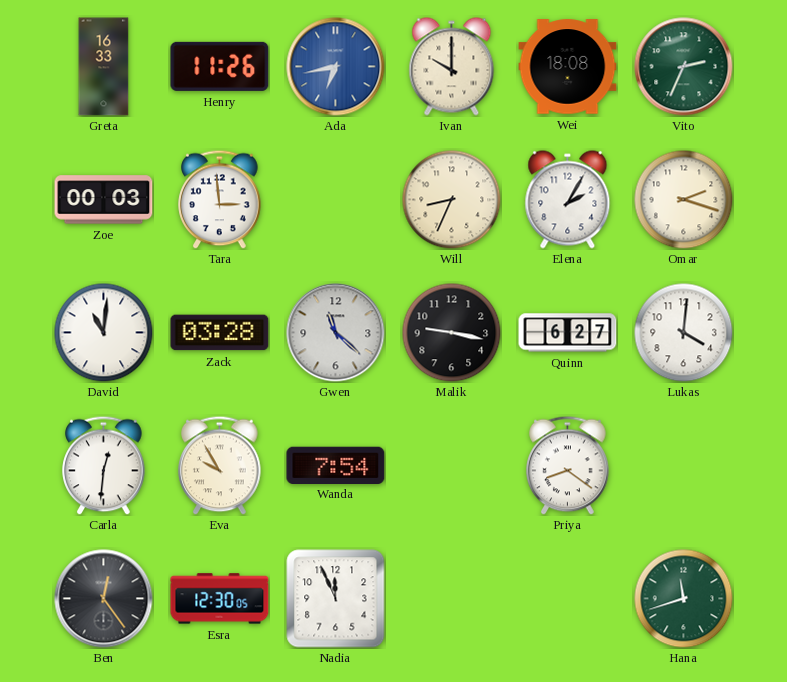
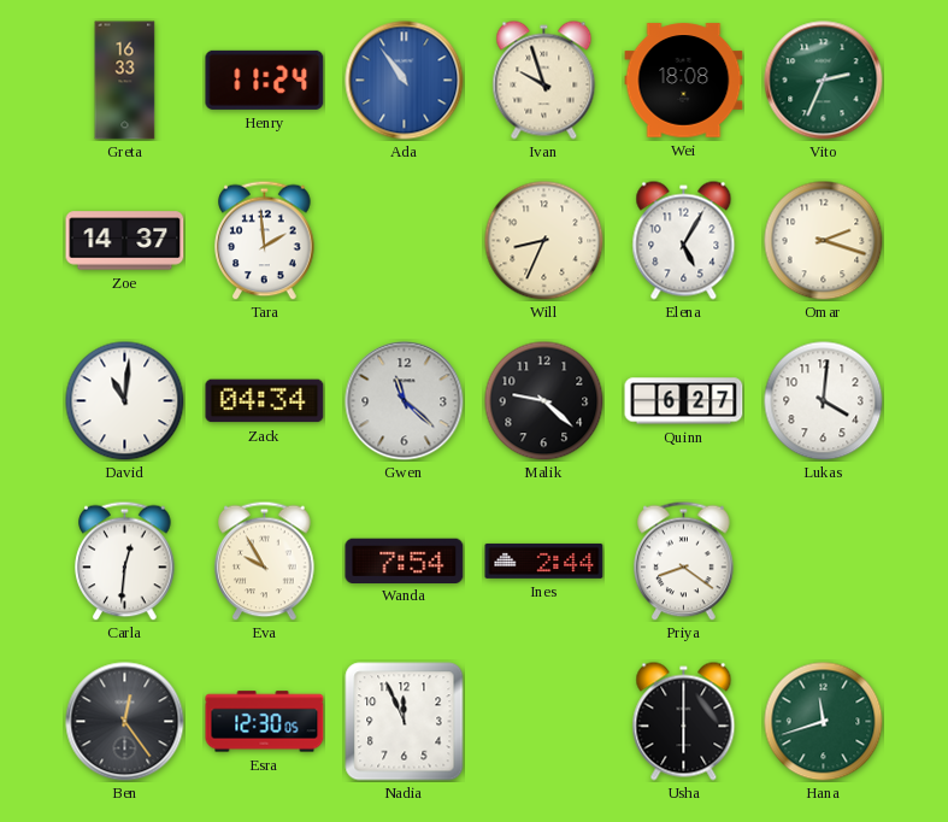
Henry: 11:26 -> 11:24
Ada: 6:43 -> 10:54
Ivan: 10:00 -> 9:57
Zoe: 00:03 -> 14:37
Tara: 2:59 -> 1:59
Elena: 2:05 -> 5:05
Zack: 03:28 -> 04:34
Malik: 9:17 -> 9:22
Ines: none -> 2:44
Usha: none -> 6:00
